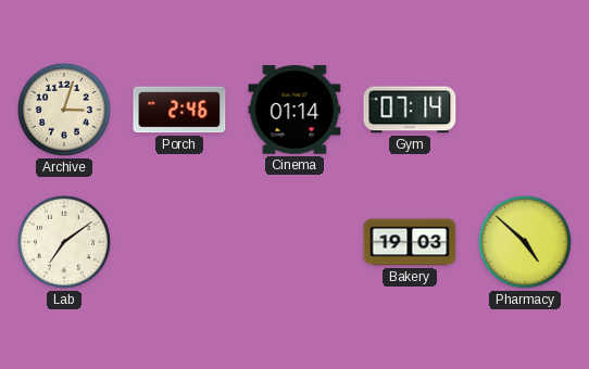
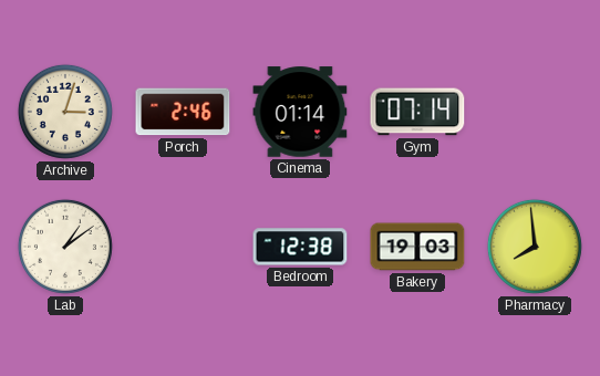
Lab: 7:09 -> 1:09
Bedroom: none -> 12:38
Pharmacy: 4:52 -> 7:59
